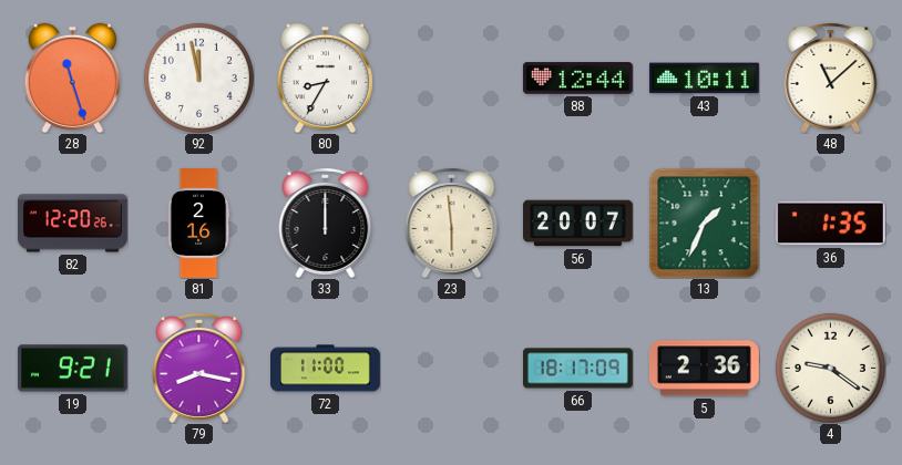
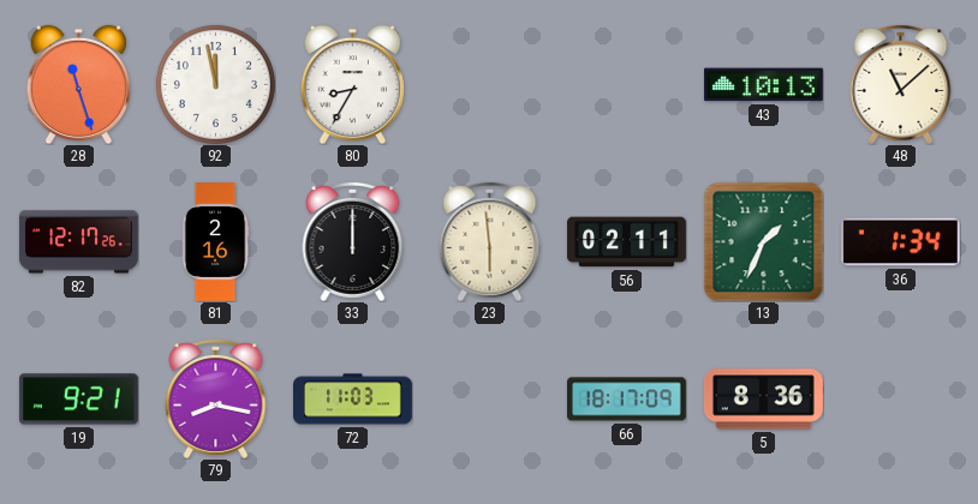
88: 12:44 -> none
43: 10:11 -> 10:13
82: 12:20 -> 12:17
56: 20:07 -> 02:11
36: 1:35 -> 1:34
72: 11:00 -> 11:03
5: 2:36 -> 8:36
4: 9:21 -> none
